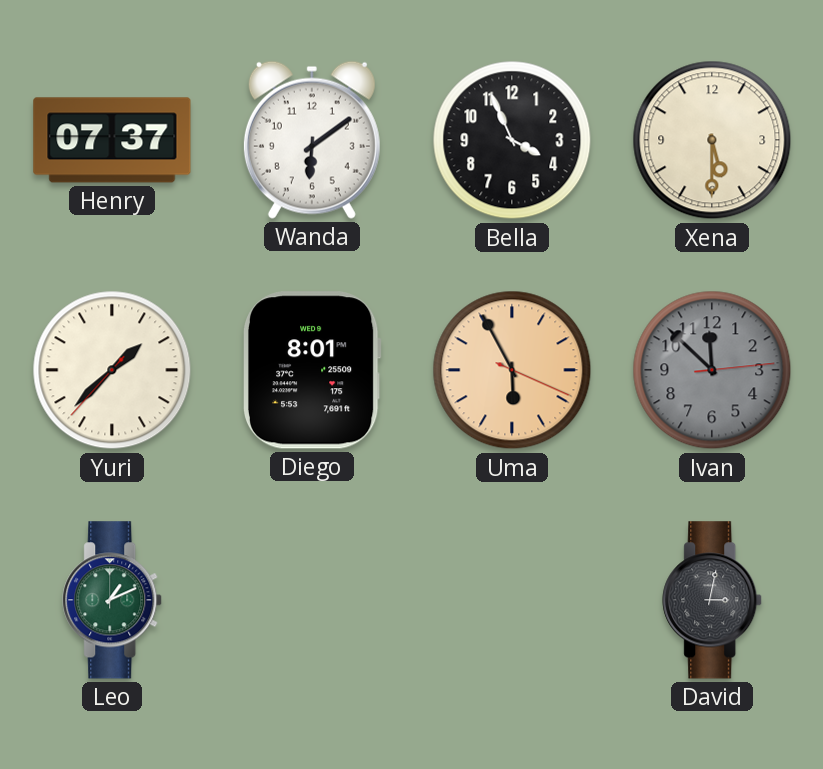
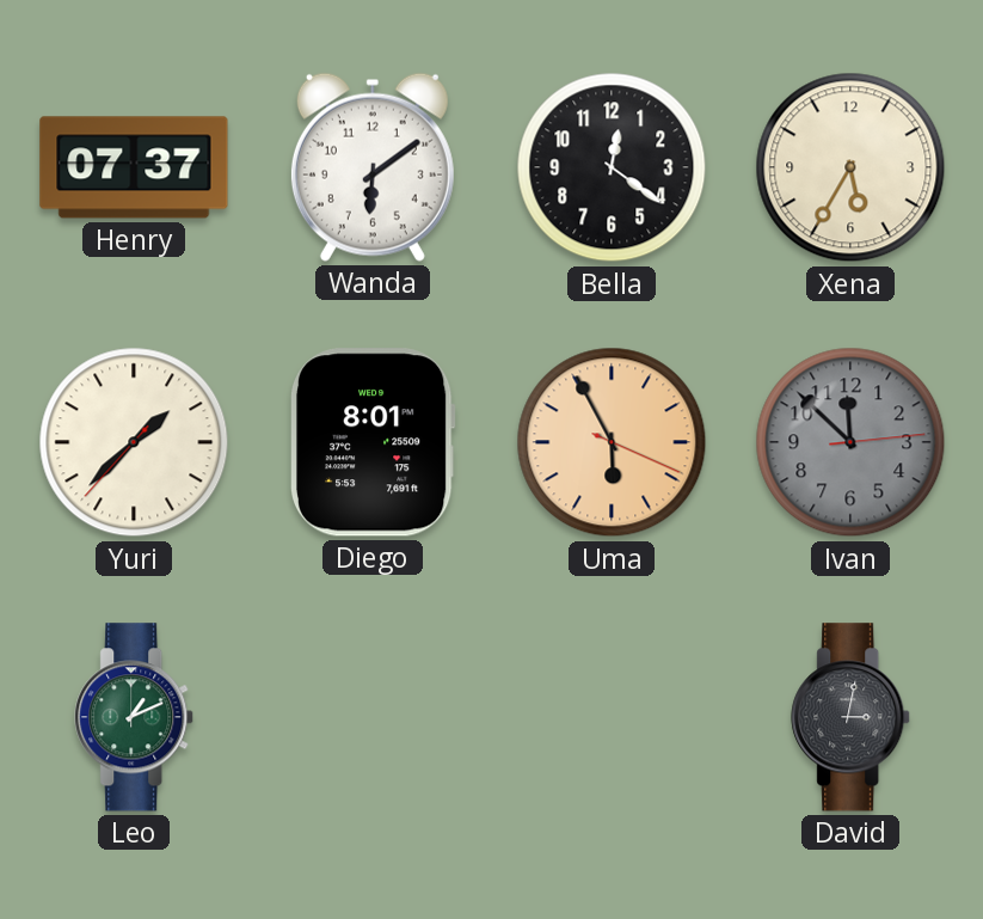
Bella: 3:56 -> 12:21
Xena: 5:30 -> 5:35
